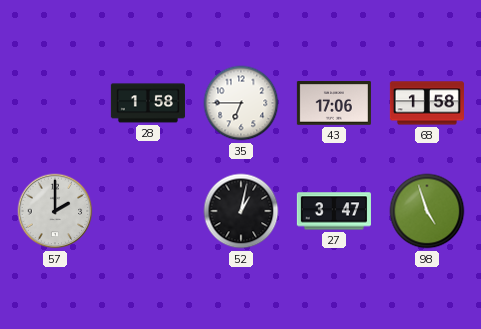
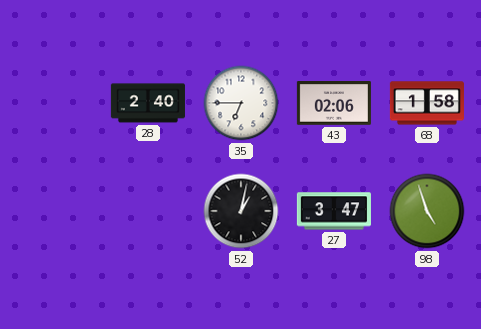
28: 1:58 -> 2:40
43: 17:06 -> 02:06
57: 2:00 -> none
